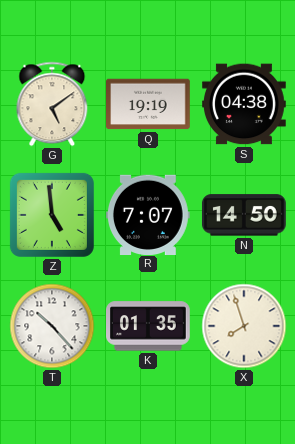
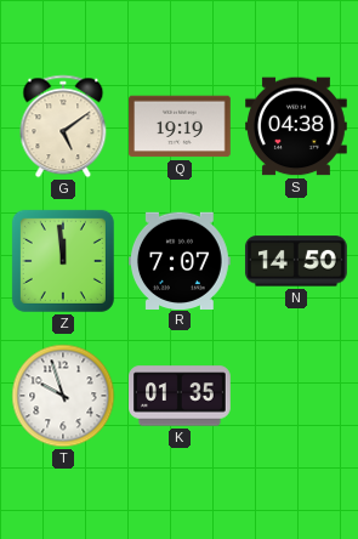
Z: 4:59 -> 11:59
T: 10:23 -> 9:57
X: 7:57 -> none
